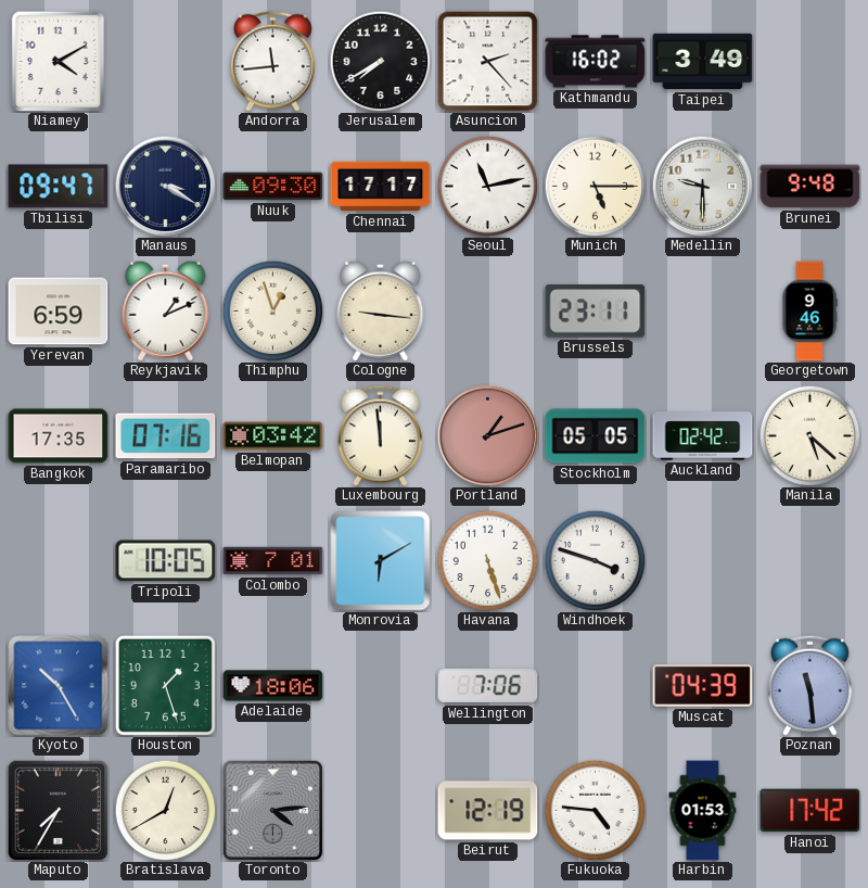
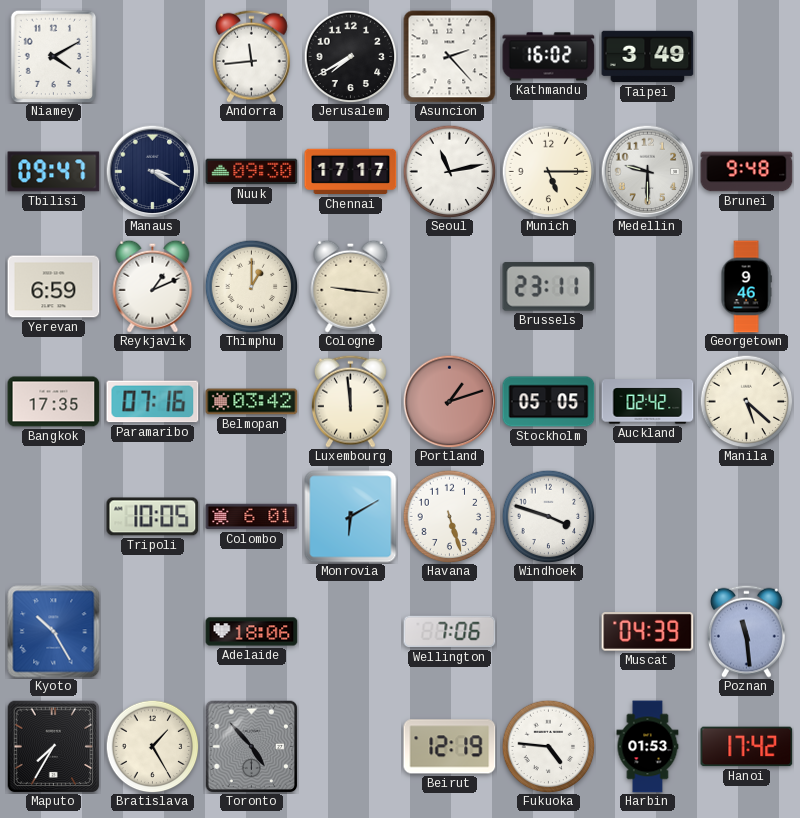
Thimphu: 12:57 -> 1:00
Colombo: 7:01 -> 6:01
Houston: 1:27 -> none
Bratislava: 12:40 -> 1:25
Toronto: 4:14 -> 4:53
